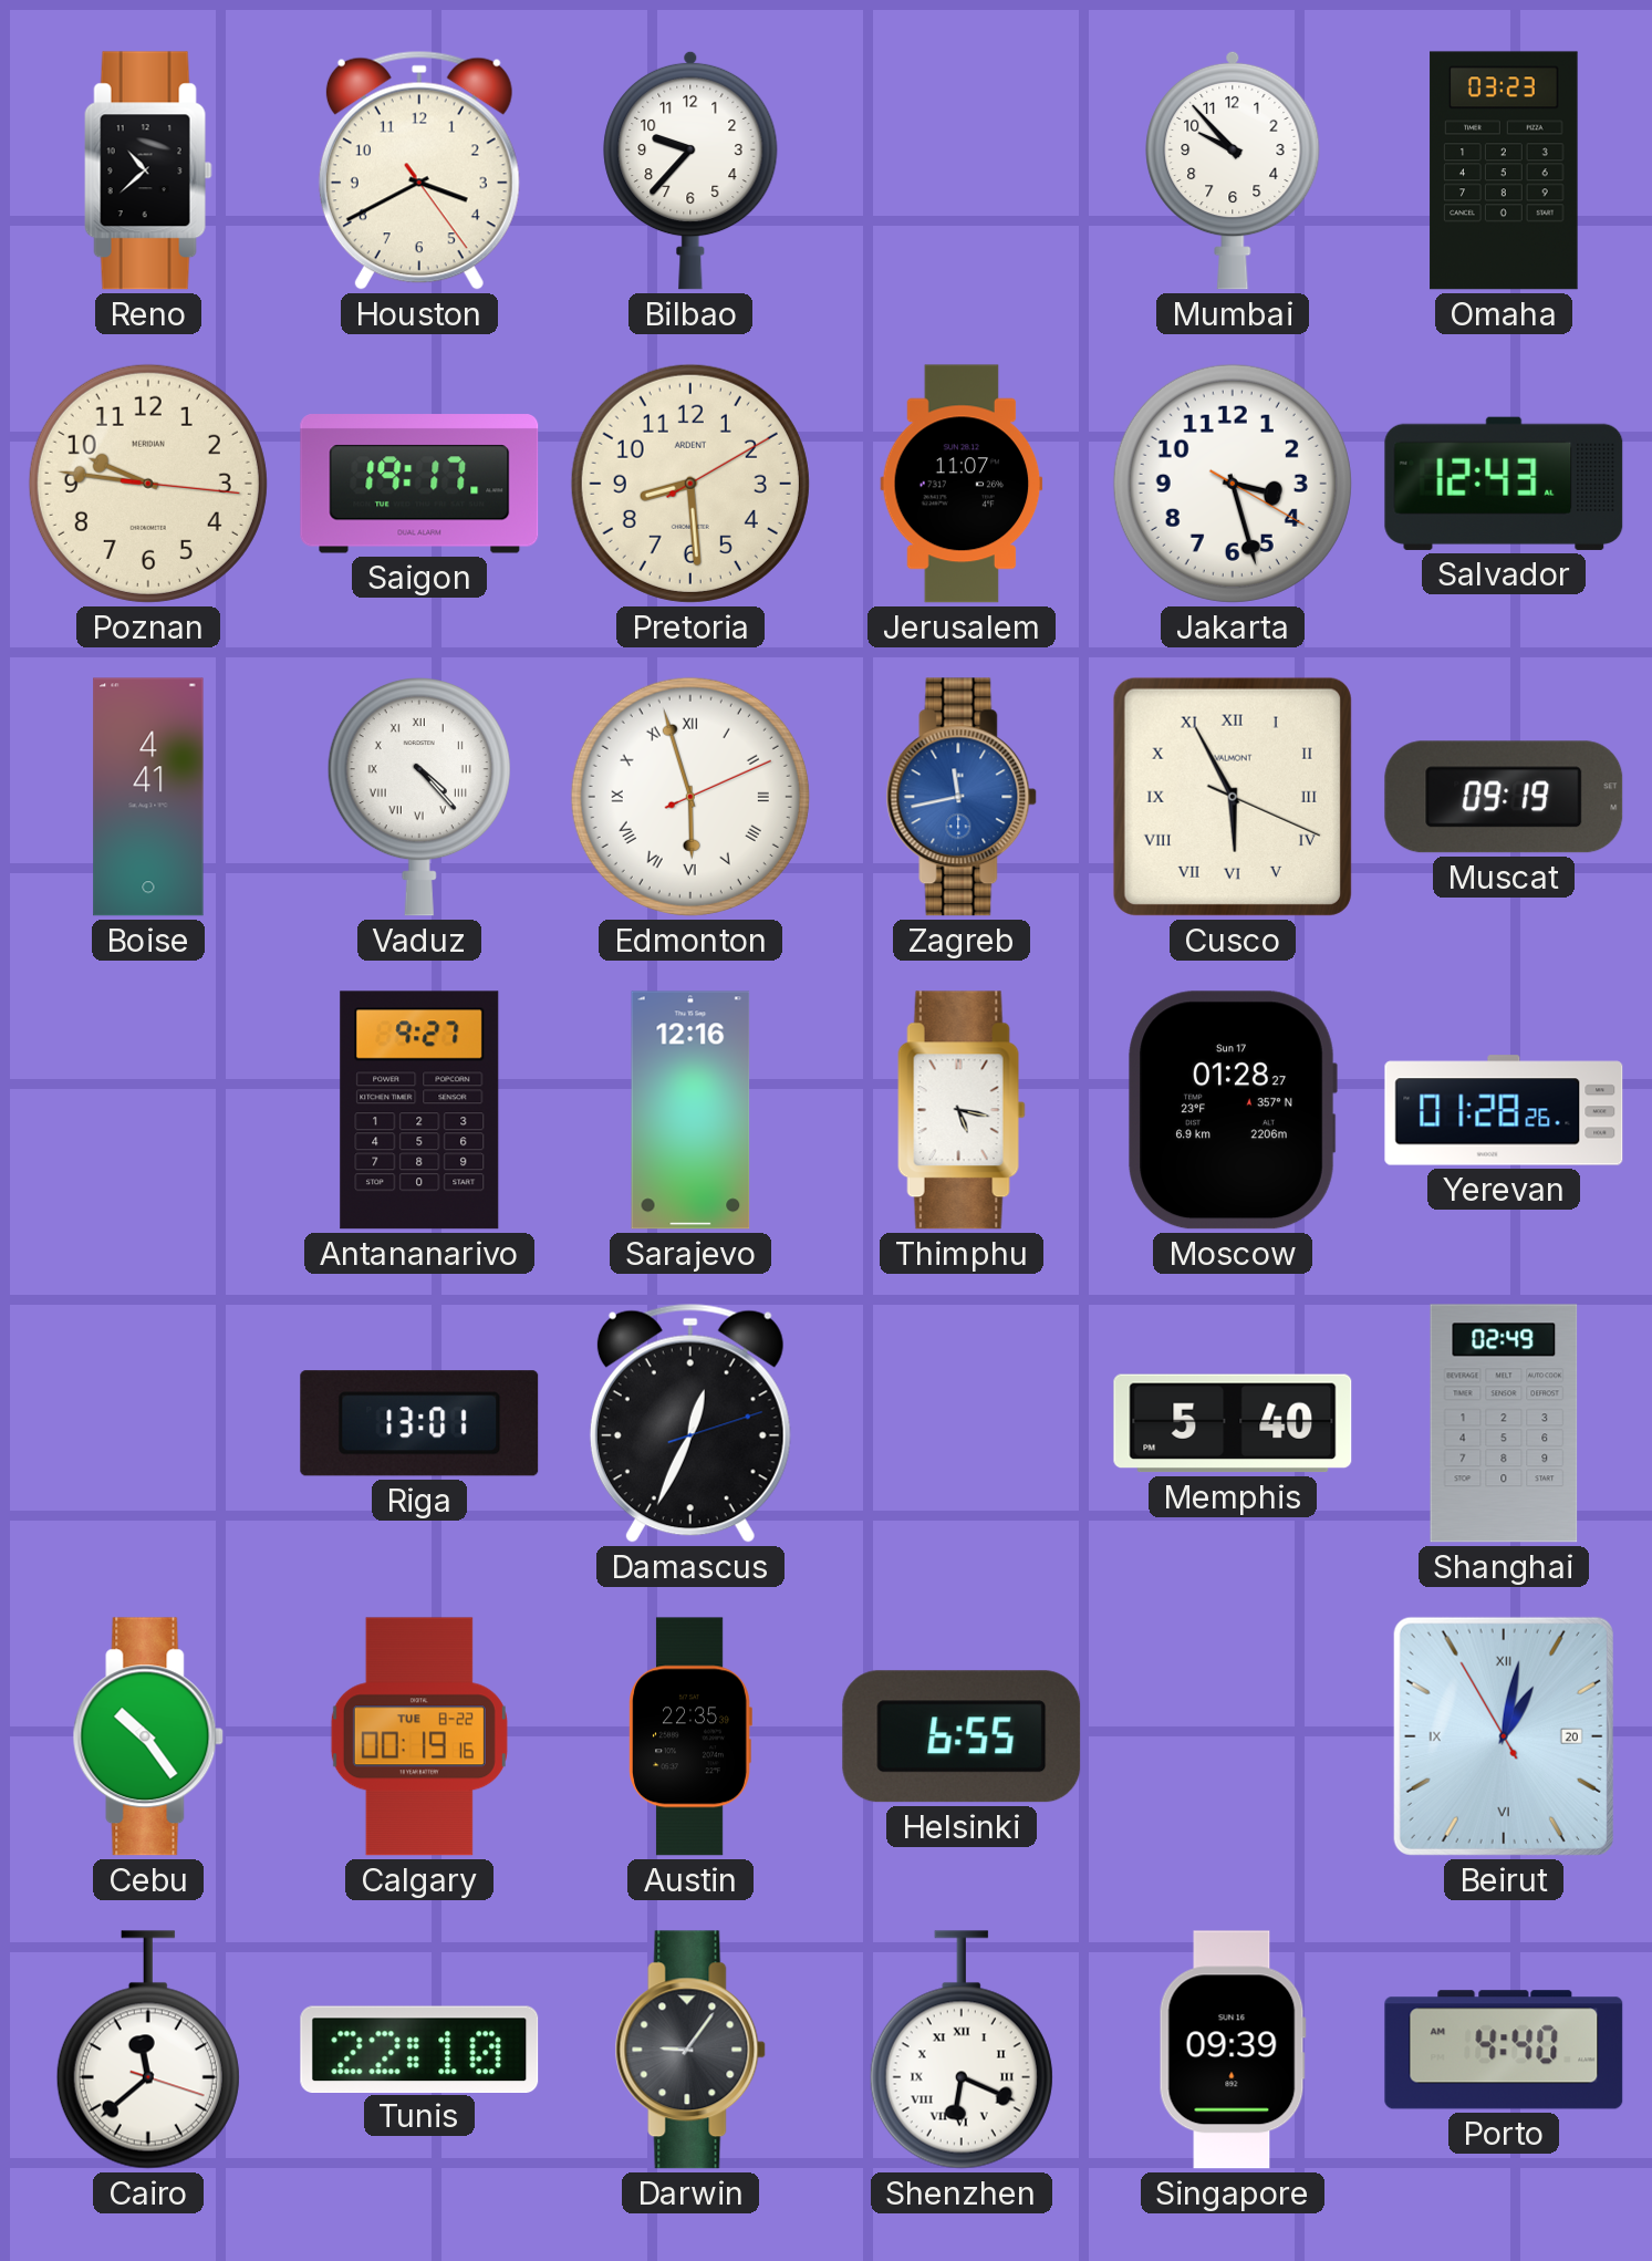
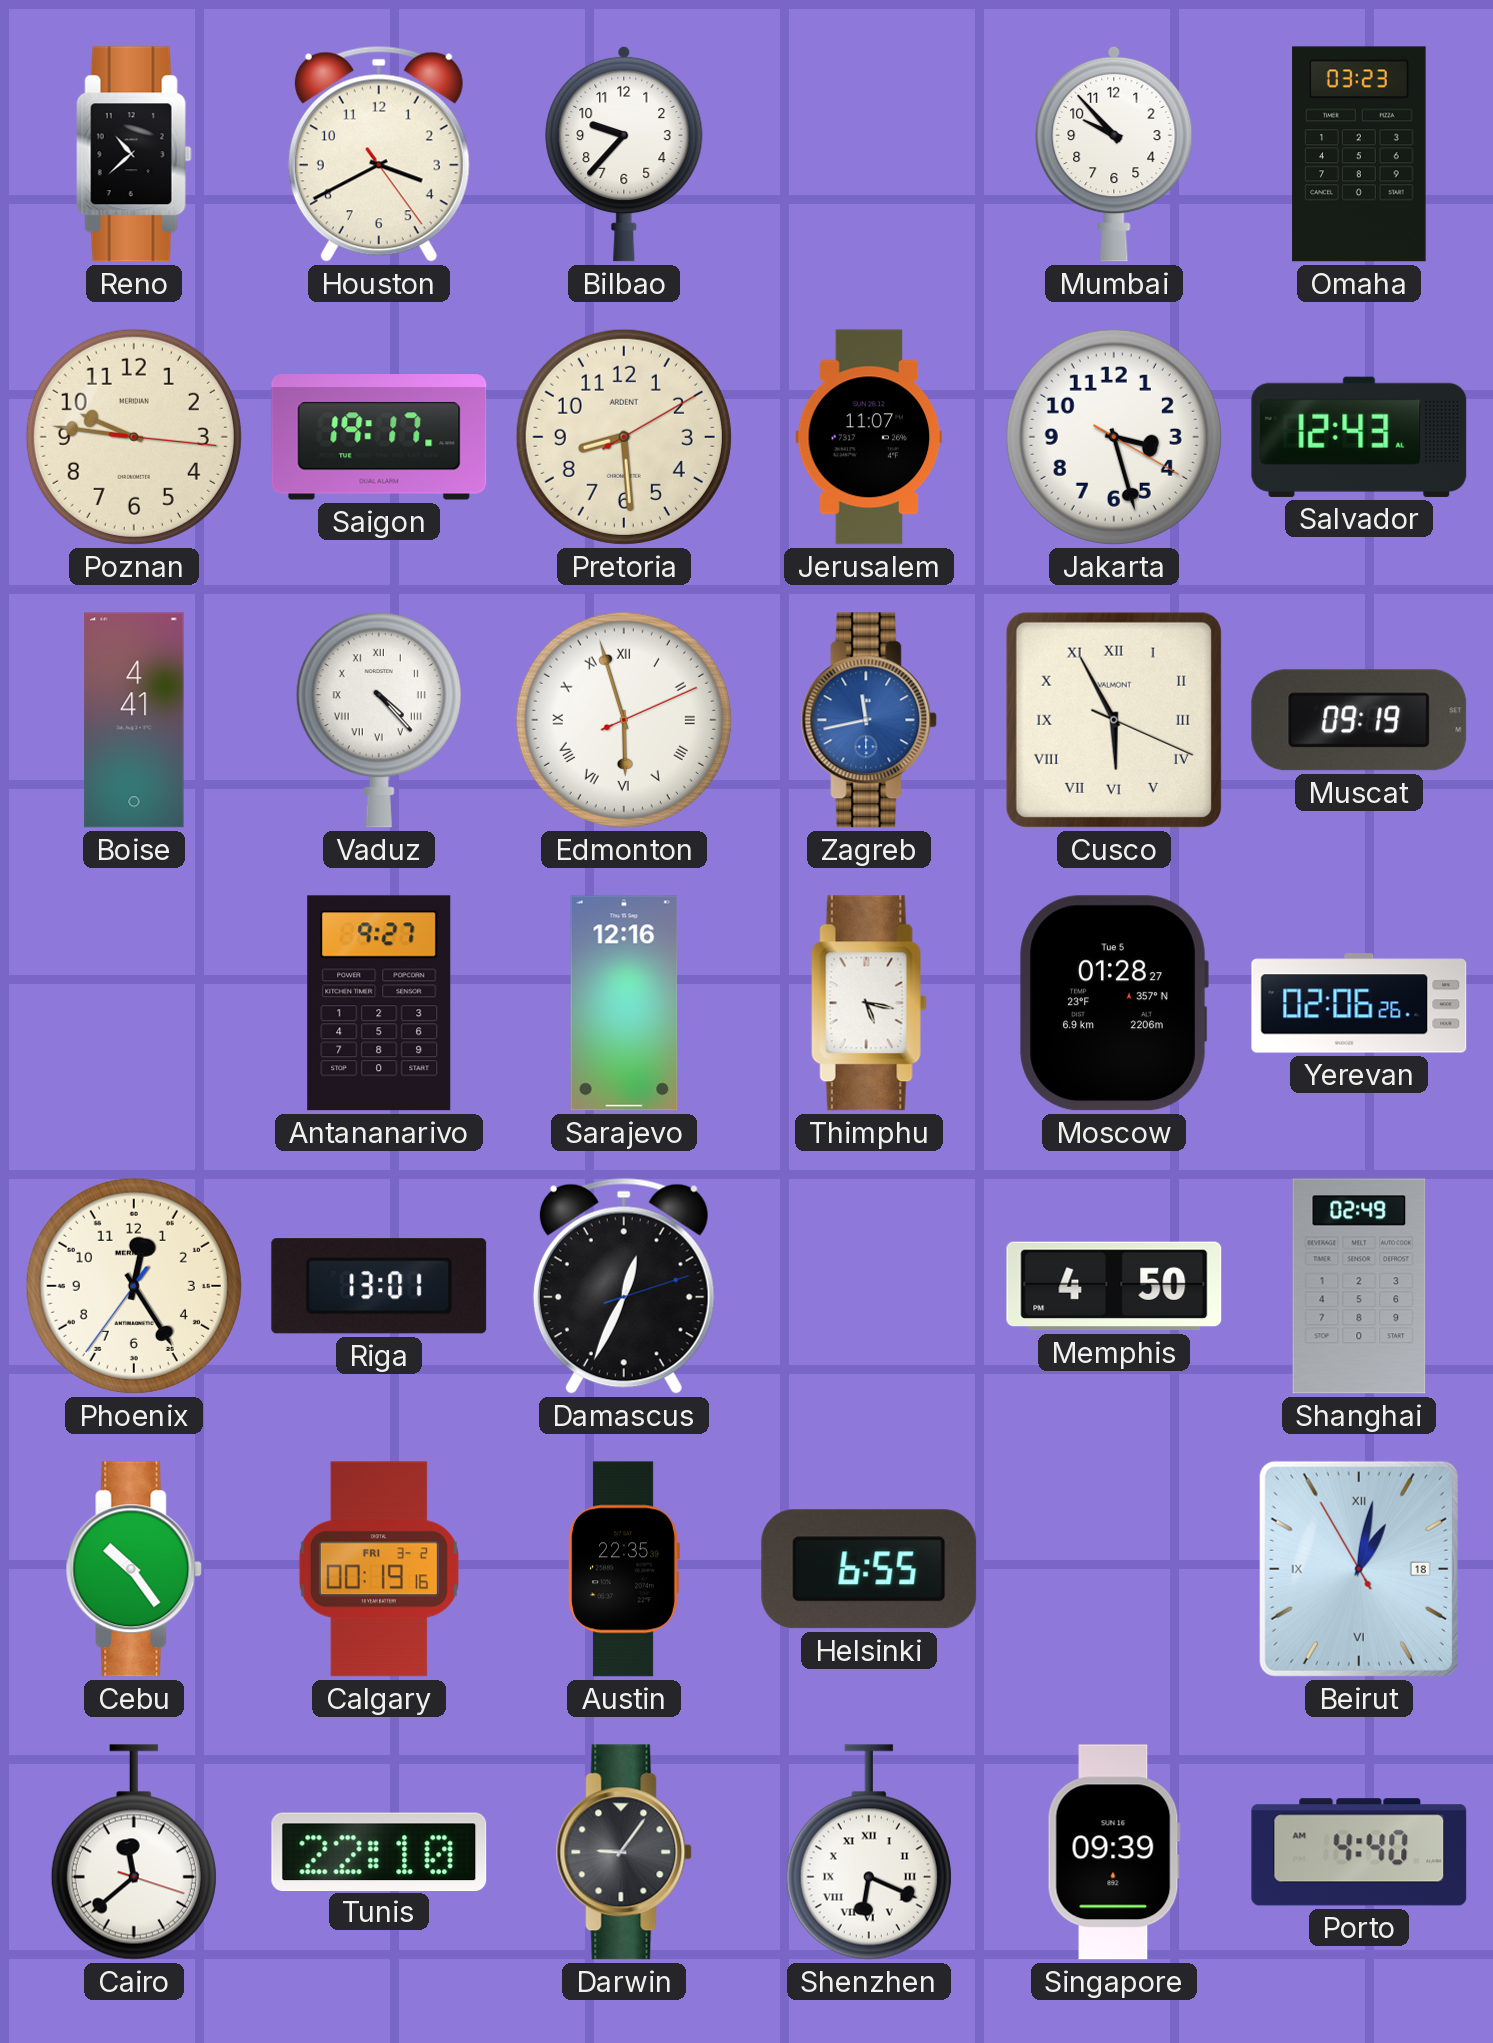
Moscow date: Sun 17 -> Tue 5
Yerevan: 01:28 -> 02:06
Phoenix: none -> 12:24
Memphis: 5:40 -> 4:50
Calgary date: TUE 8-22 -> FRI 3-2
Beirut date: 20 -> 18
